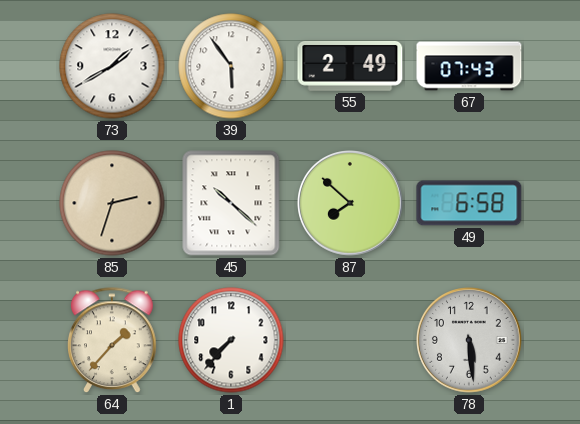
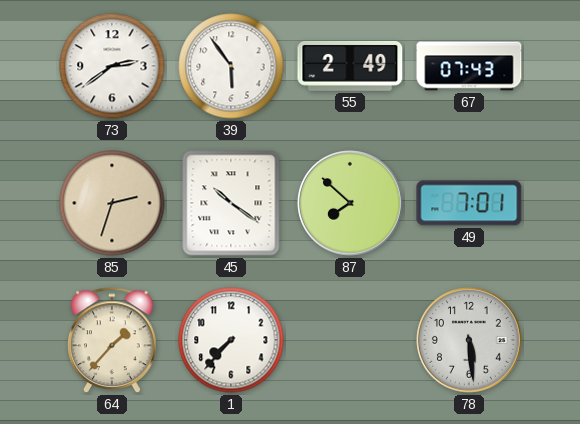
73: 1:40 -> 2:39
45: 10:22 -> 10:21
49: 6:58 -> 7:01
